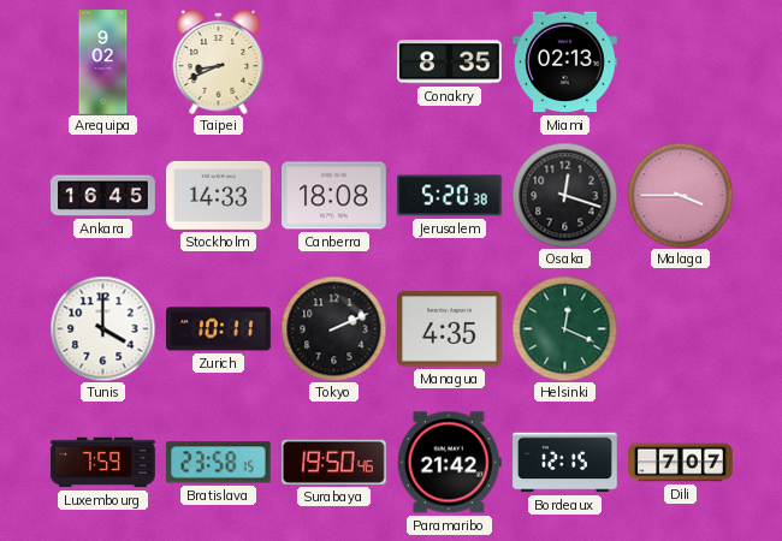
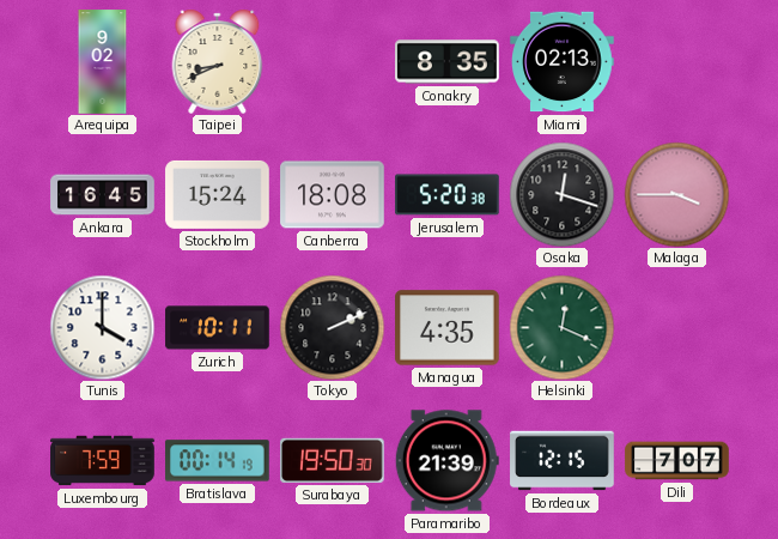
Stockholm: 14:33 -> 15:24
Bratislava: 23:58 -> 00:14
Surabaya: 19:50:46 -> 19:50:30
Paramaribo: 21:42 -> 21:39
